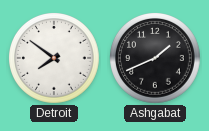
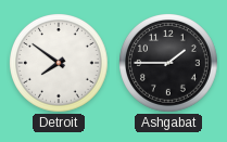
Ashgabat: 1:41 -> 1:45
